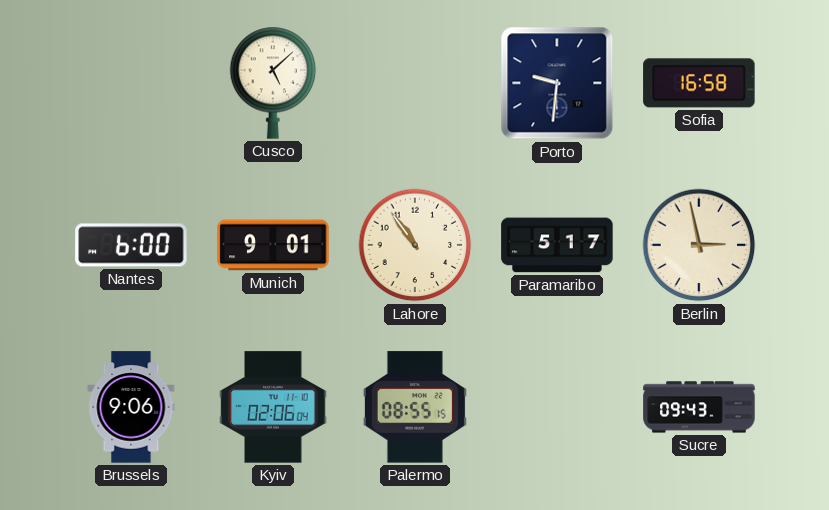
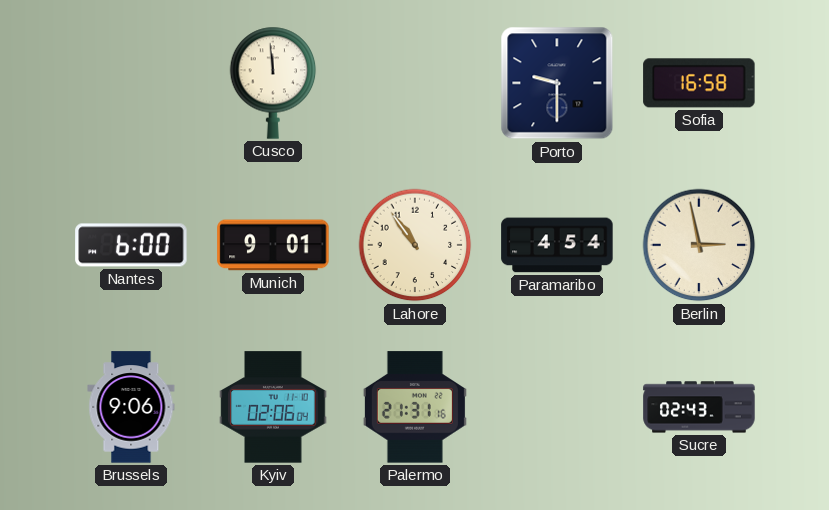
Cusco: 5:08 -> 11:59
Porto: 9:31 -> 9:30
Paramaribo: 5:17 -> 4:54
Palermo: 08:55 -> 21:31
Sucre: 09:43 -> 02:43
